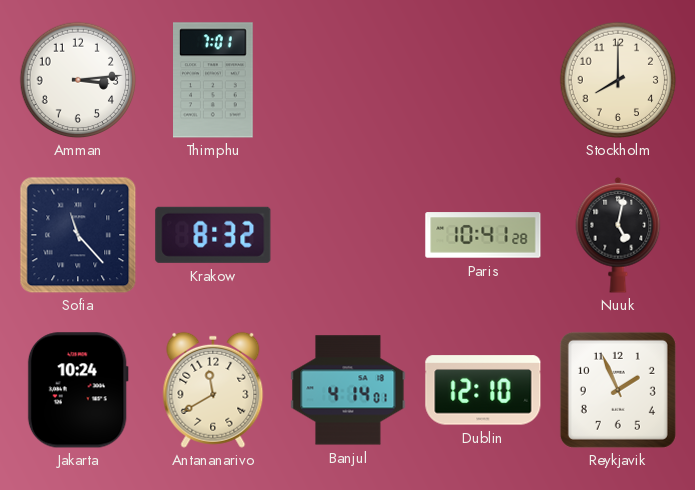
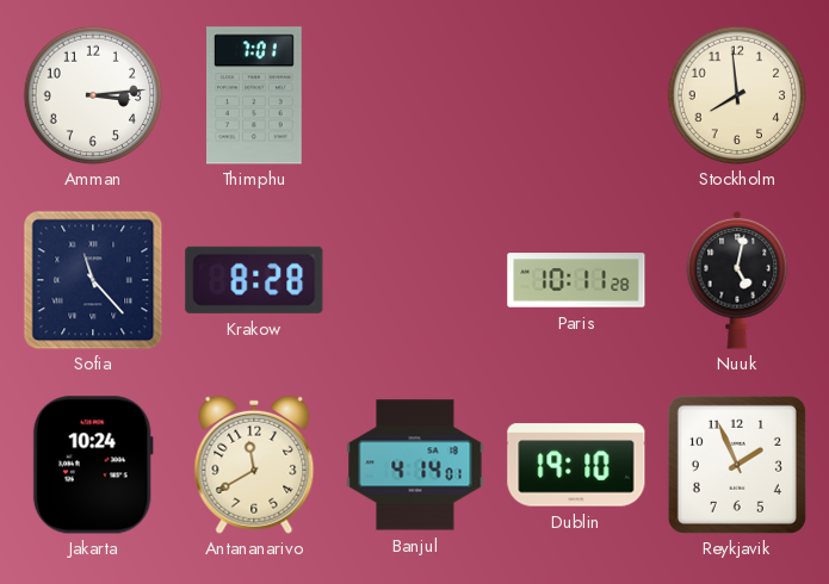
Stockholm: 8:00 -> 7:59
Krakow: 8:32 -> 8:28
Paris: 10:41 -> 10:11
Dublin: 12:10 -> 19:10
